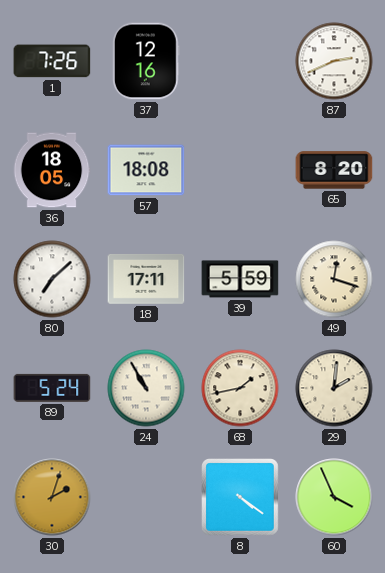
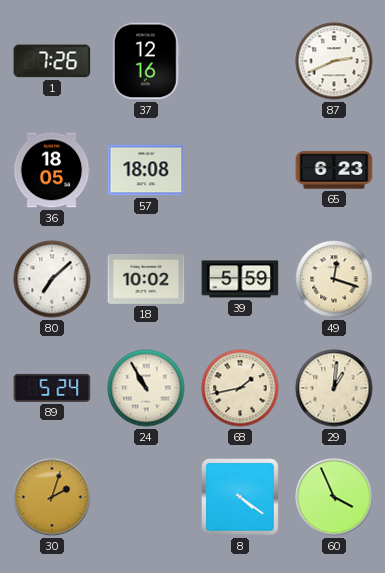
65: 8:20 -> 6:23
18: 17:11 -> 10:02
29: 2:01 -> 1:01
